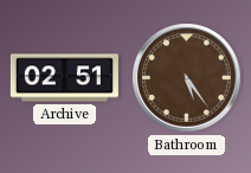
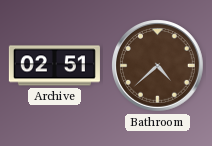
Bathroom: 5:24 -> 4:38
